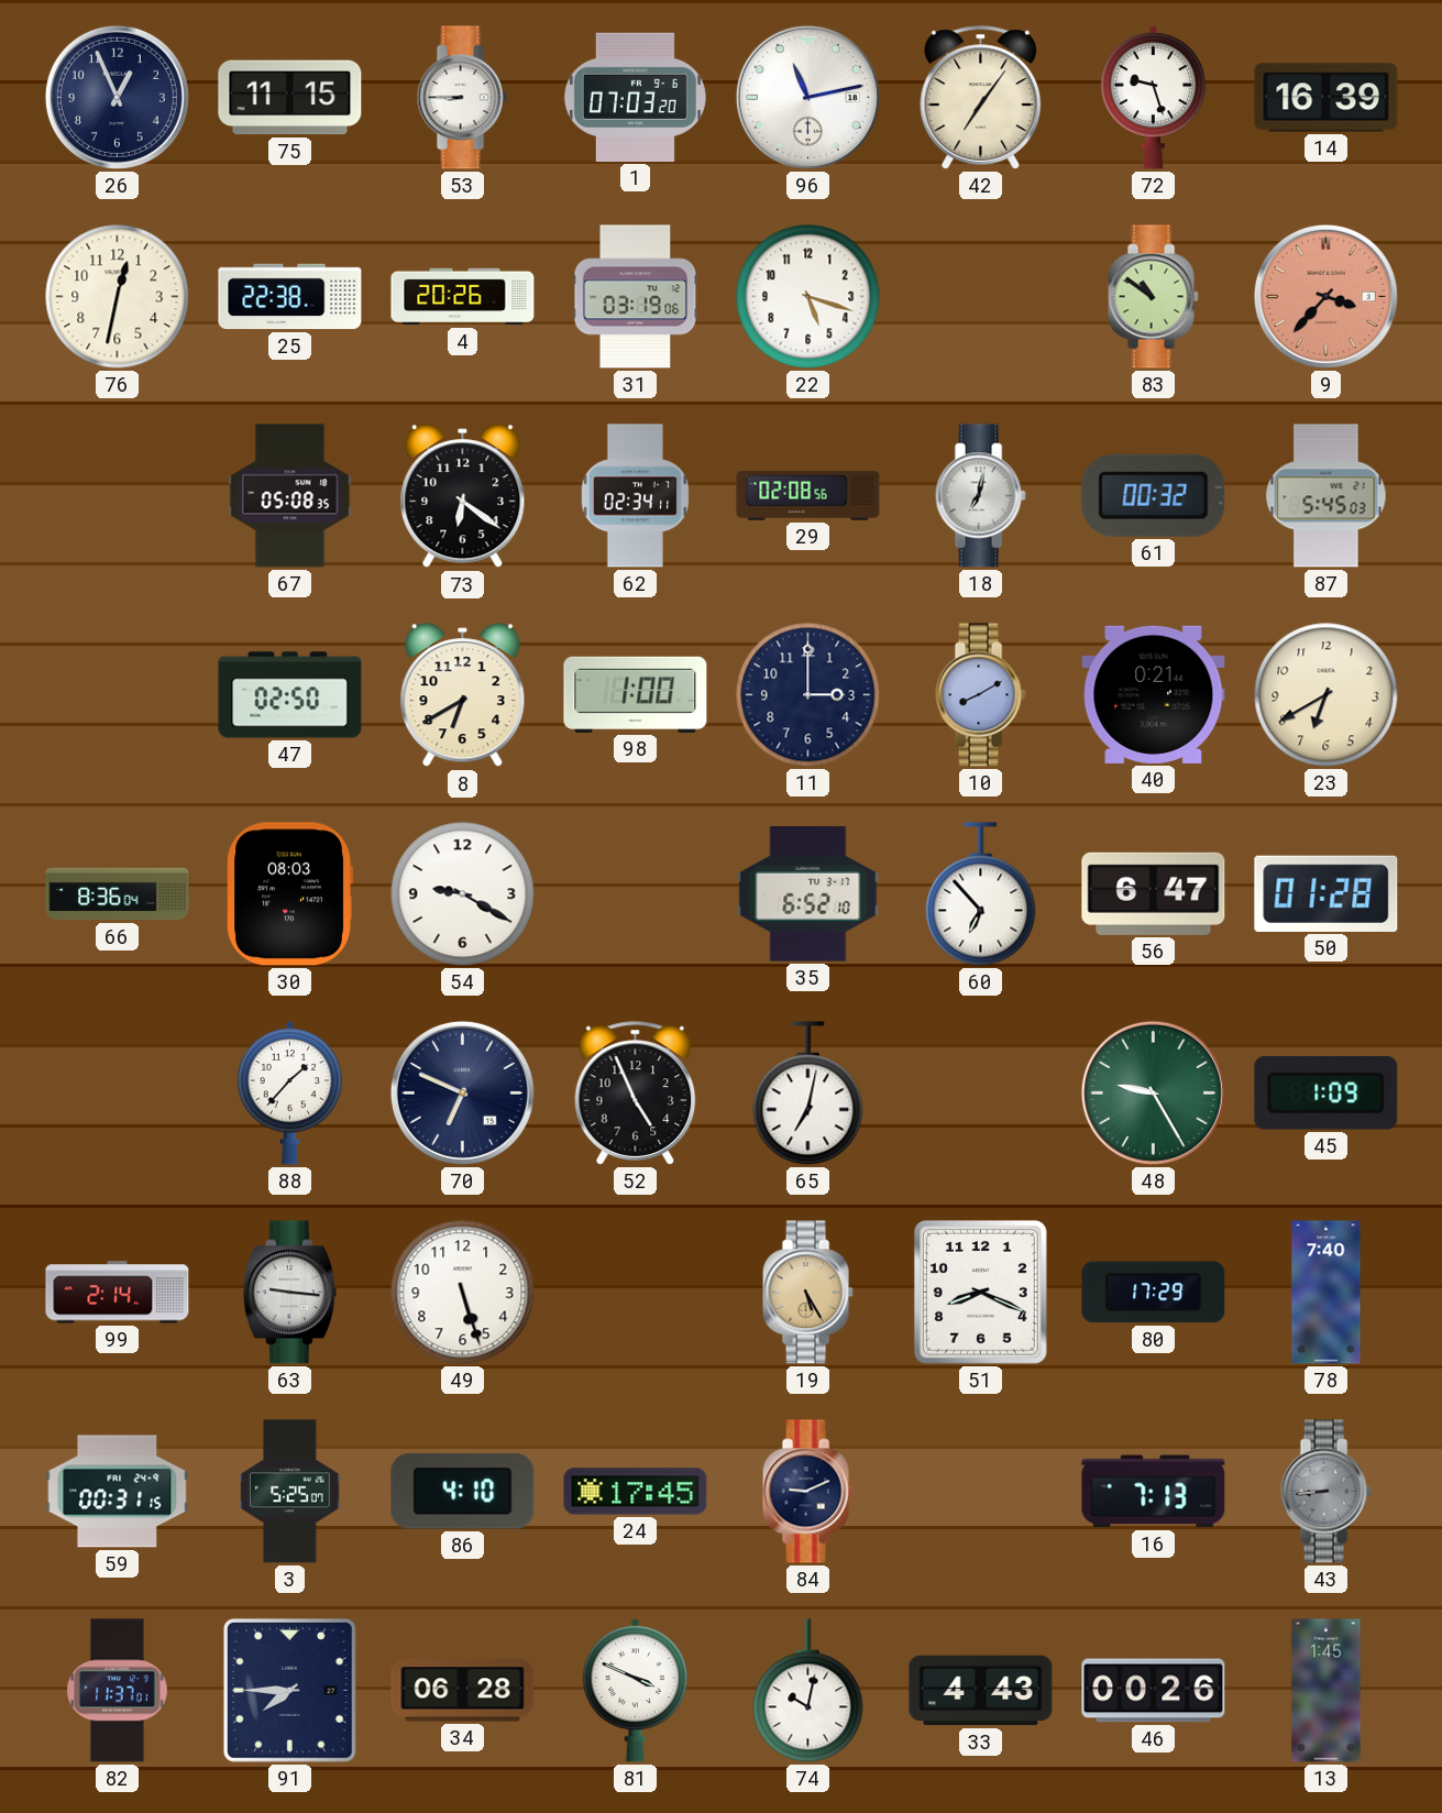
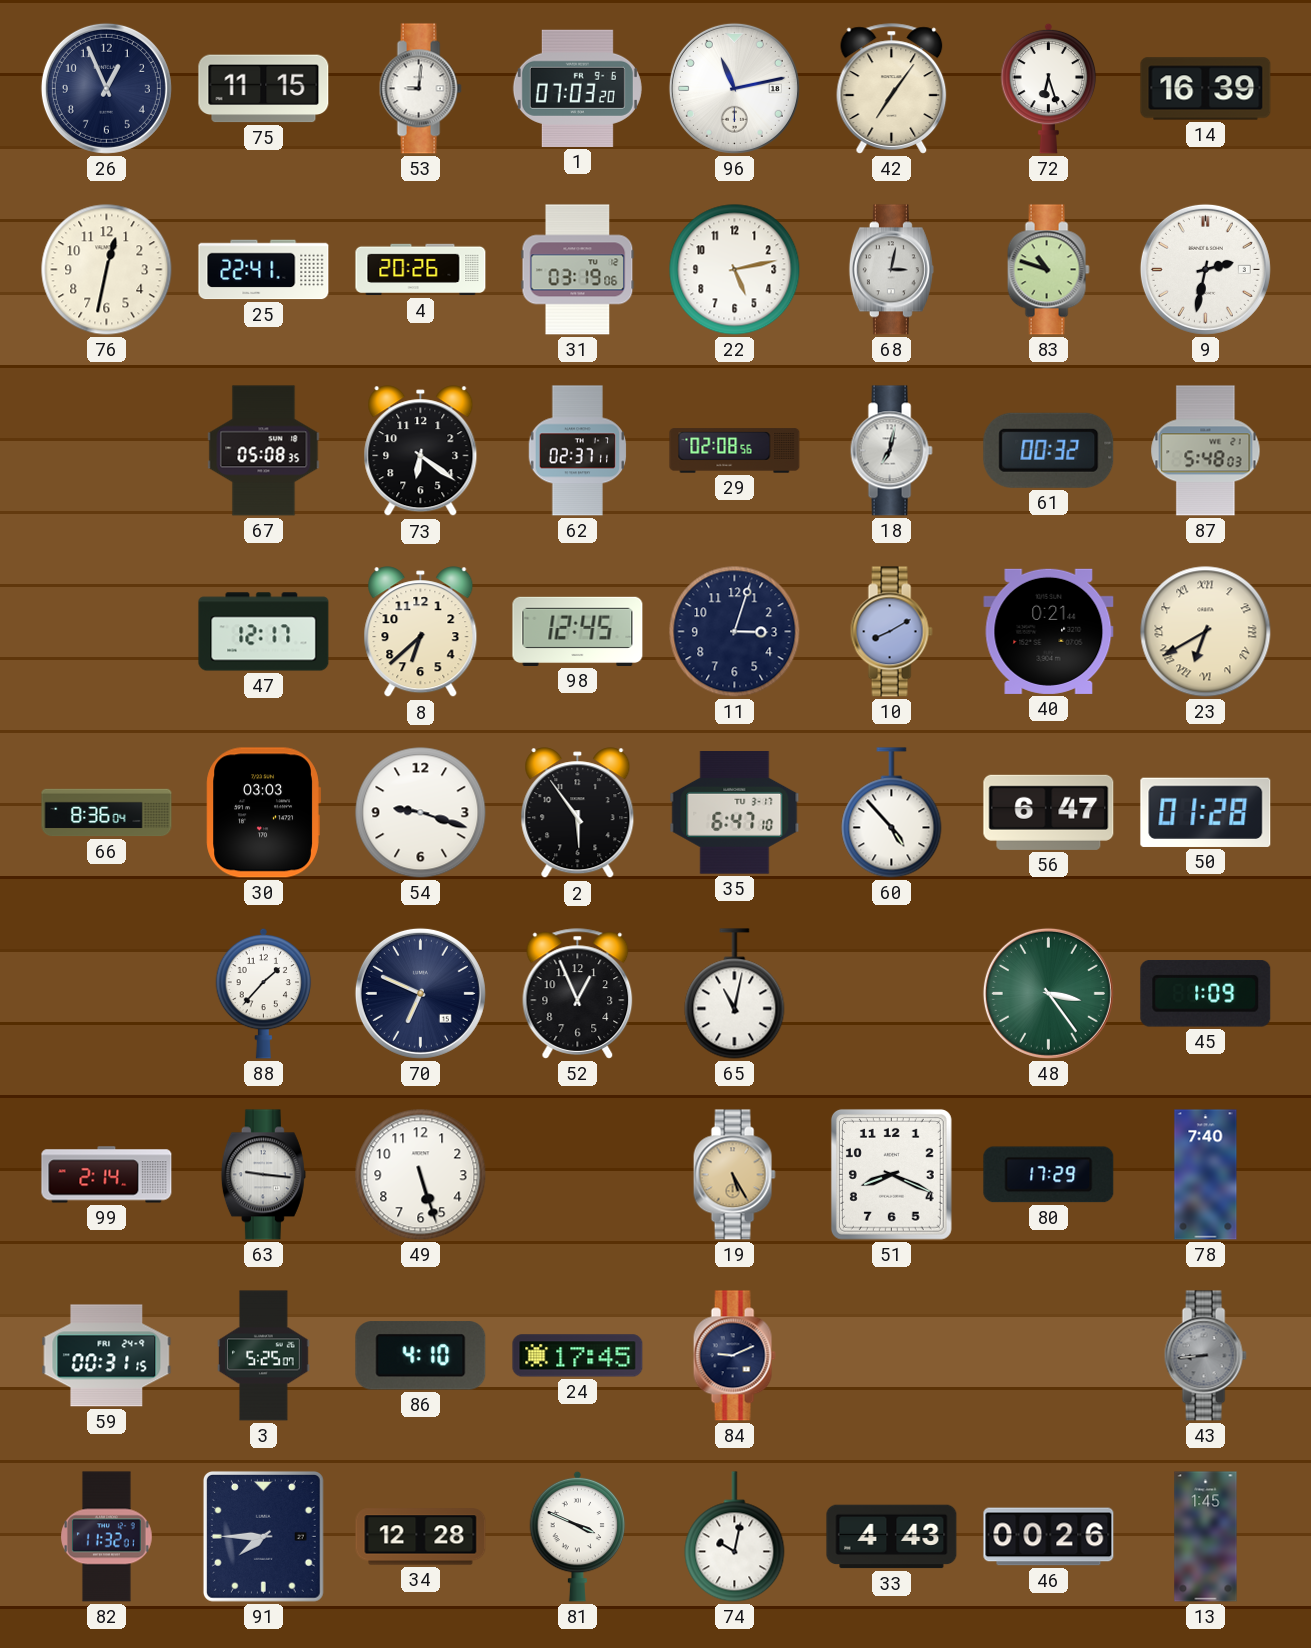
53: 8:45 -> 9:01
72: 9:27 -> 6:27
25: 22:38 -> 22:41
22: 5:18 -> 5:13
68: none -> 3:02
83: 10:51 -> 10:48
9: 3:37 -> 2:32
9 dial: salmon -> white
62: 02:34 -> 02:37
87: 5:45 -> 5:48
47: 02:50 -> 12:17
8: 6:40 -> 6:38
98: 1:00 -> 12:45
11: 3:00 -> 3:03
23 numerals: Arabic -> Roman
30: 08:03 -> 03:03
54: 9:20 -> 9:18
2: none -> 5:54
35: 6:52 -> 6:47
60: 6:53 -> 4:53
52: 4:56 -> 12:56
65: 7:02 -> 11:02
48: 9:25 -> 3:24
16: 7:13 -> none
82: 11:37 -> 11:32
34: 06:28 -> 12:28
